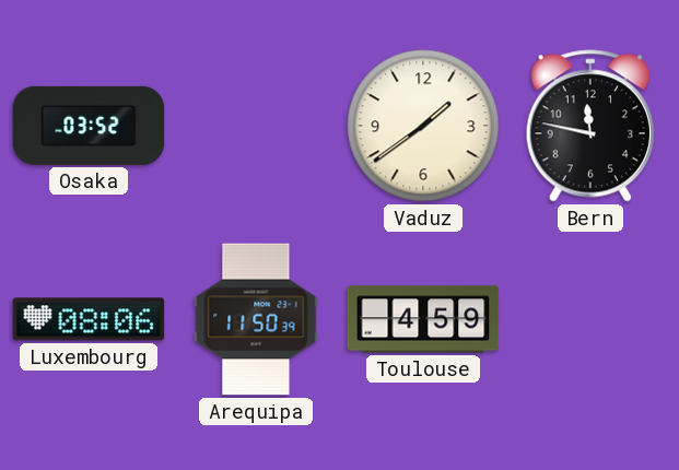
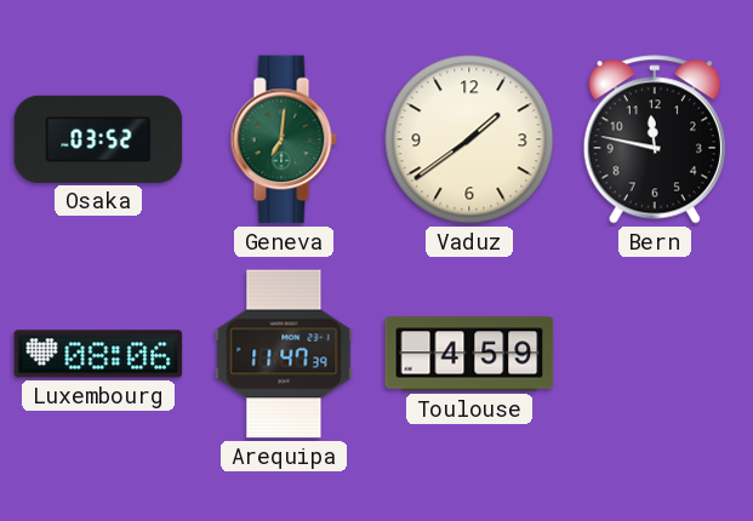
Geneva: none -> 7:01
Arequipa: 11:50 -> 11:47
